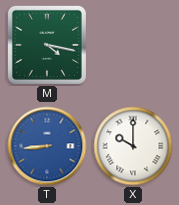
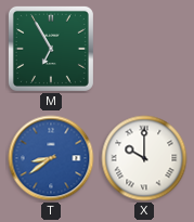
M: 4:17 -> 6:55
T: 8:44 -> 8:39
